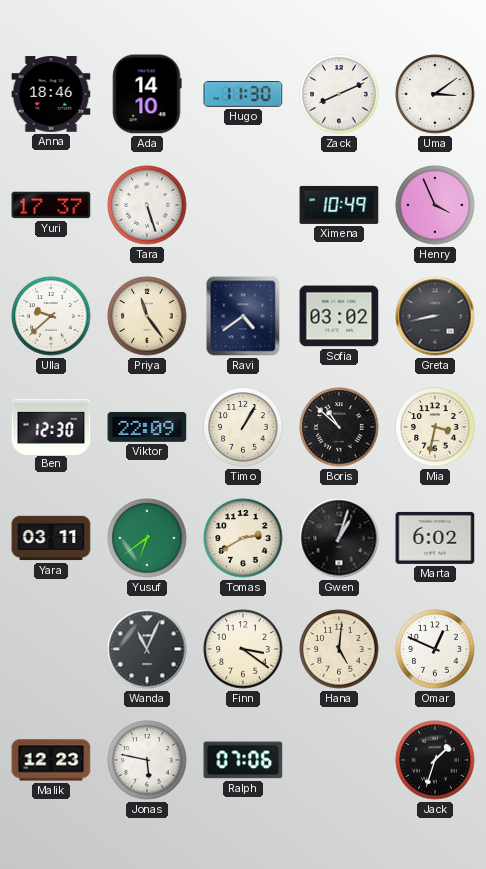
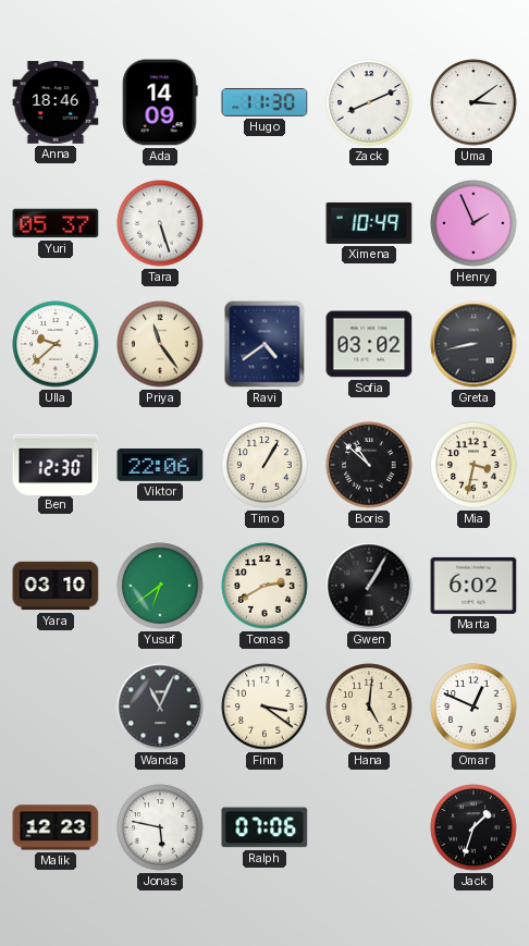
Ada: 14:10 -> 14:09
Yuri: 17:37 -> 05:37
Henry: 3:56 -> 1:56
Viktor: 22:09 -> 22:06
Yara: 03:11 -> 03:10
Gwen: 1:03 -> 1:05
